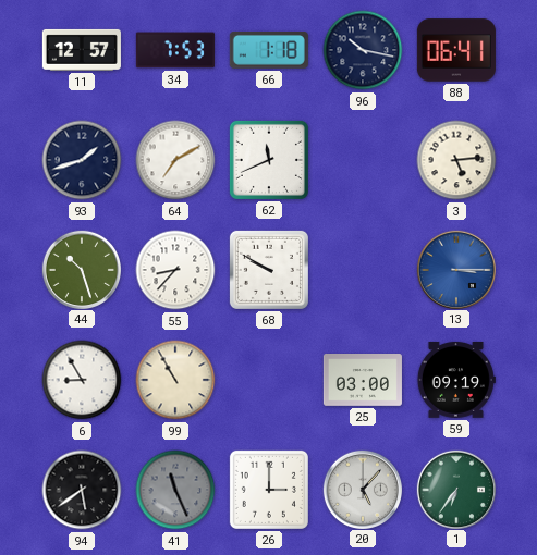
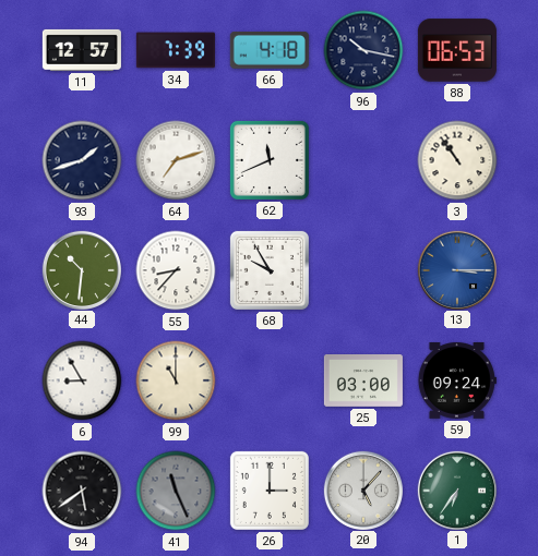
34: 7:53 -> 7:39
66: 1:18 -> 4:18
88: 06:41 -> 06:53
64: 7:10 -> 7:12
3: 5:14 -> 10:54
44: 10:27 -> 10:31
68: 9:50 -> 9:55
99: 10:55 -> 11:00
59: 09:19 -> 09:24
